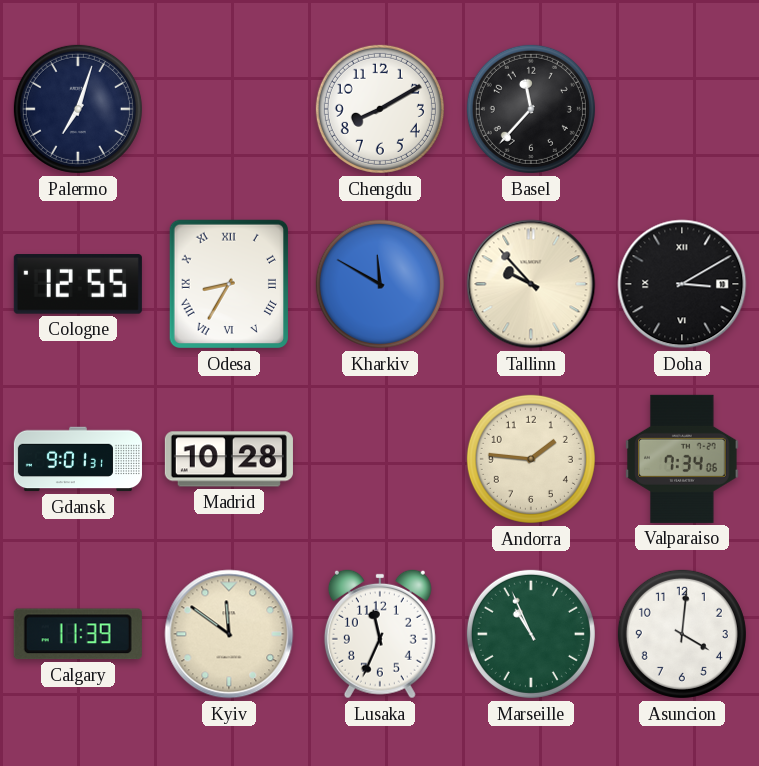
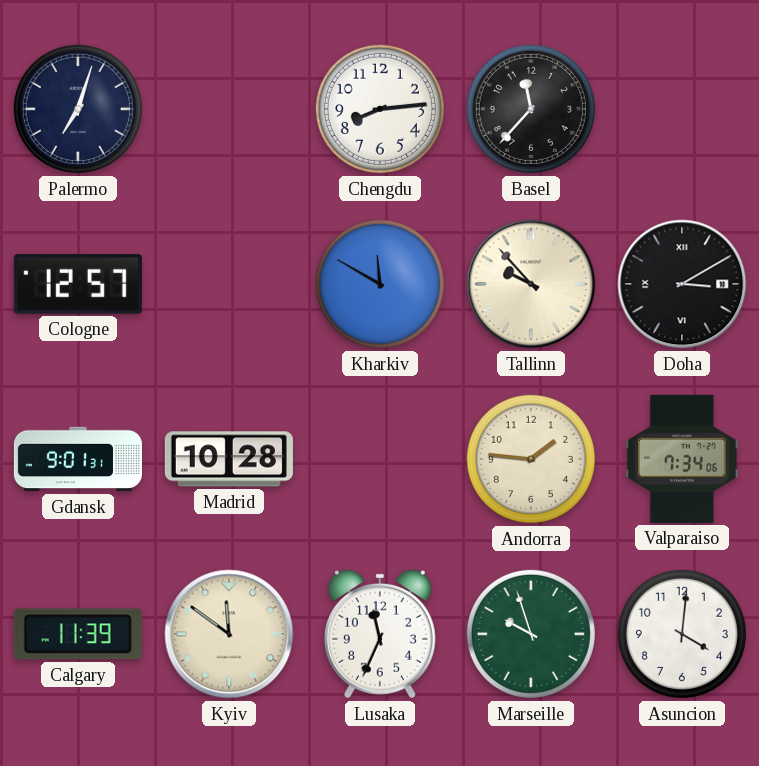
Chengdu: 8:10 -> 8:14
Cologne: 12:55 -> 12:57
Odesa: 8:35 -> none
Marseille: 10:56 -> 9:57
